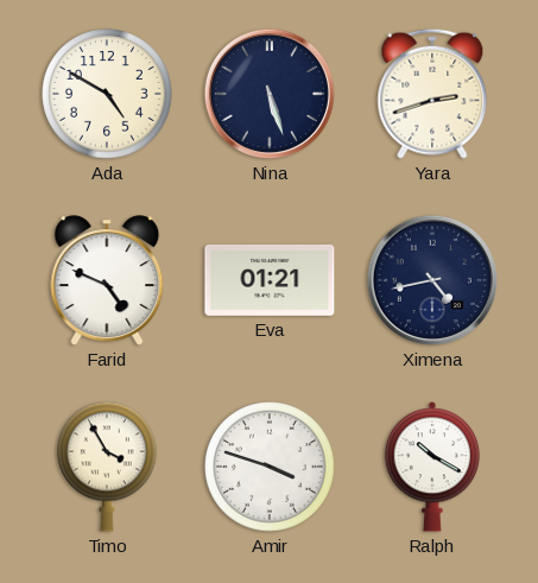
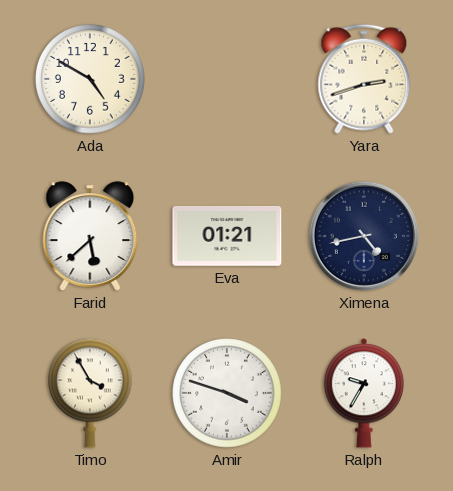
Nina: 5:27 -> none
Farid: 4:49 -> 5:38
Ralph: 10:20 -> 9:35
